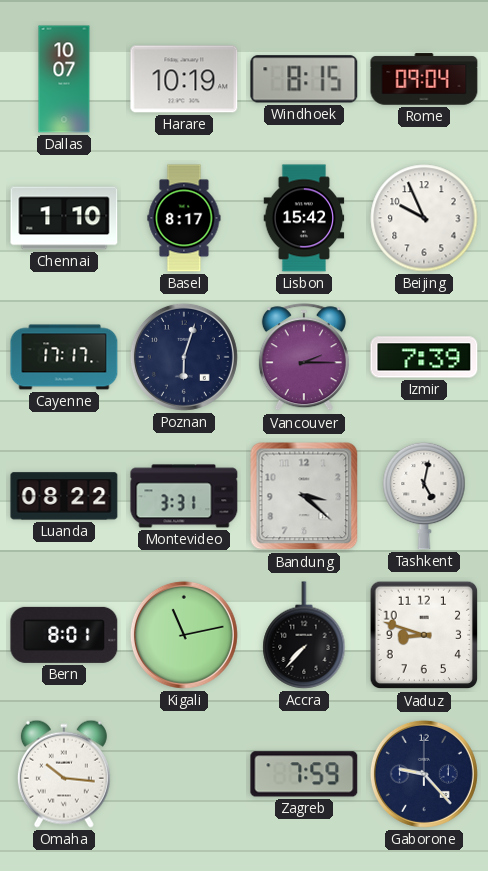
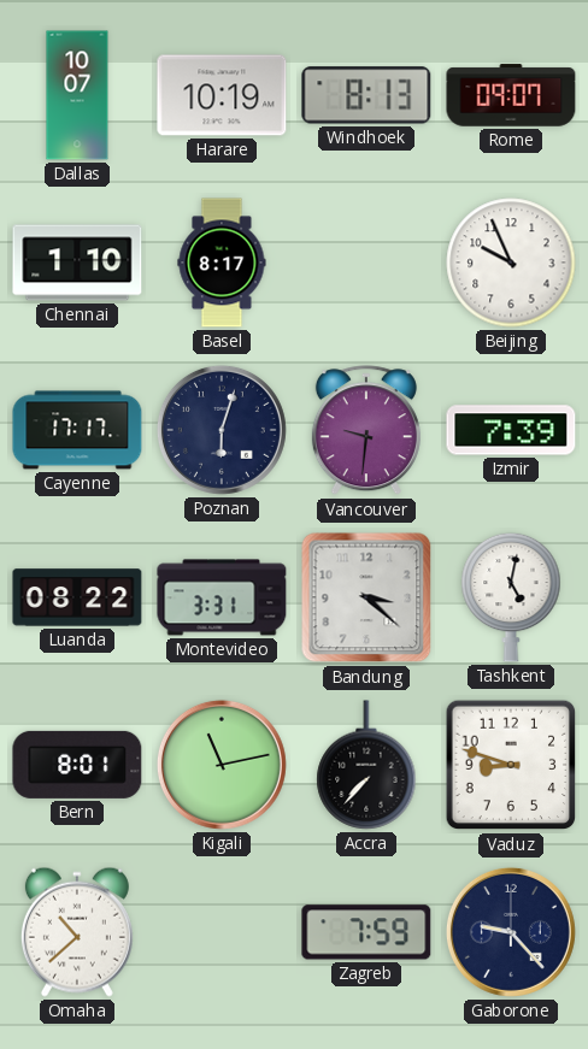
Windhoek: 8:15 -> 8:13
Rome: 09:04 -> 09:07
Lisbon: 15:42 -> none
Vancouver: 2:15 -> 9:31
Omaha: 10:16 -> 10:38
